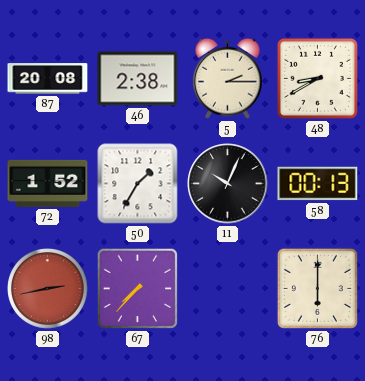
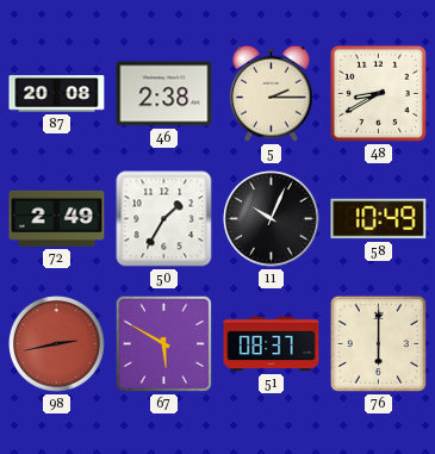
72: 1:52 -> 2:49
58: 00:13 -> 10:49
67: 7:37 -> 5:50
51: none -> 08:37
